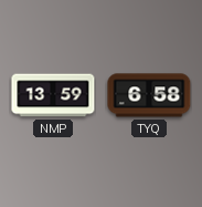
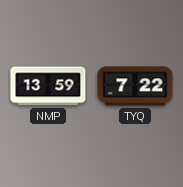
TYQ: 6:58 -> 7:22
